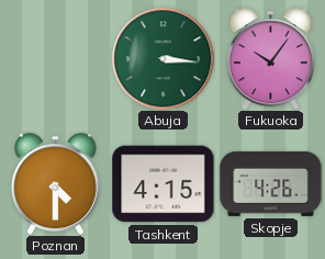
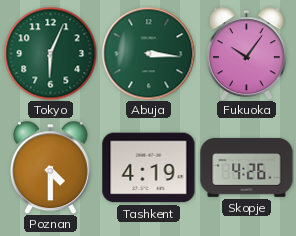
Tokyo: none -> 6:04
Tashkent: 4:15 -> 4:19
